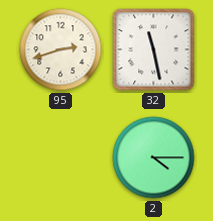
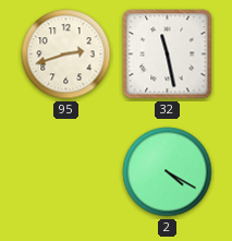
2: 4:15 -> 4:20
